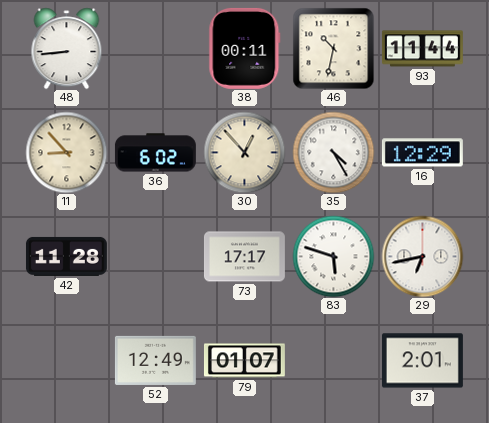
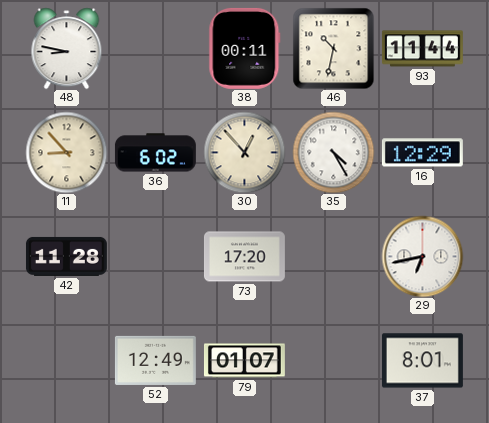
48: 8:44 -> 8:47
73: 17:17 -> 17:20
83: 5:48 -> none
37: 2:01 -> 8:01
